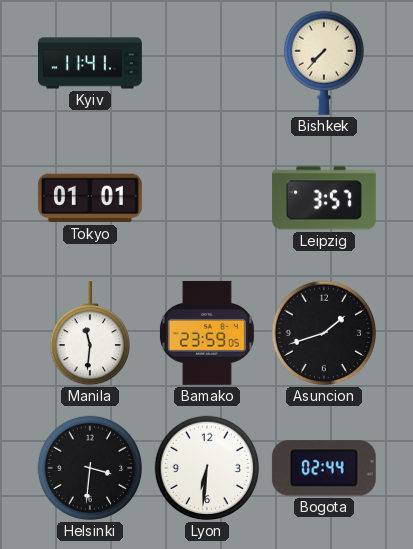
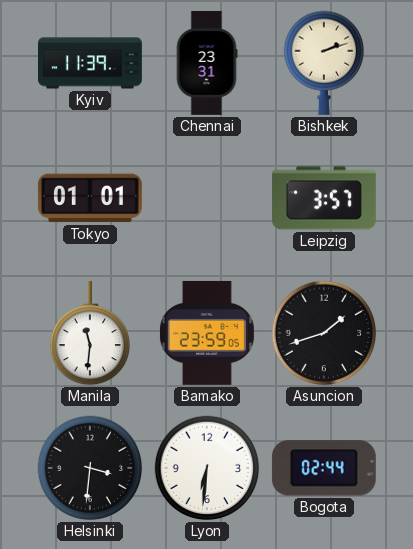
Kyiv: 11:41 -> 11:39
Chennai: none -> 23:31
Bishkek: 7:37 -> 2:12
